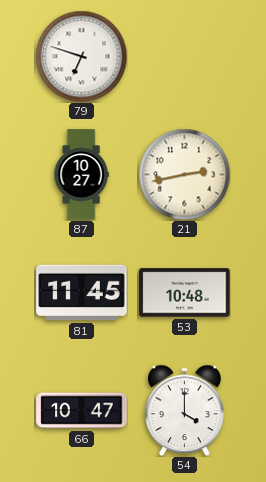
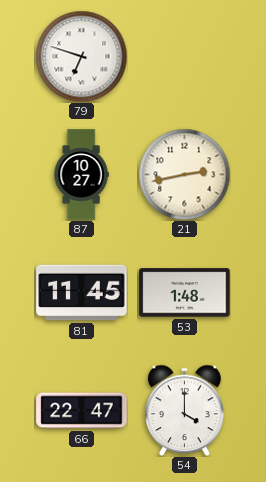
53: 10:48 -> 1:48
66: 10:47 -> 22:47
